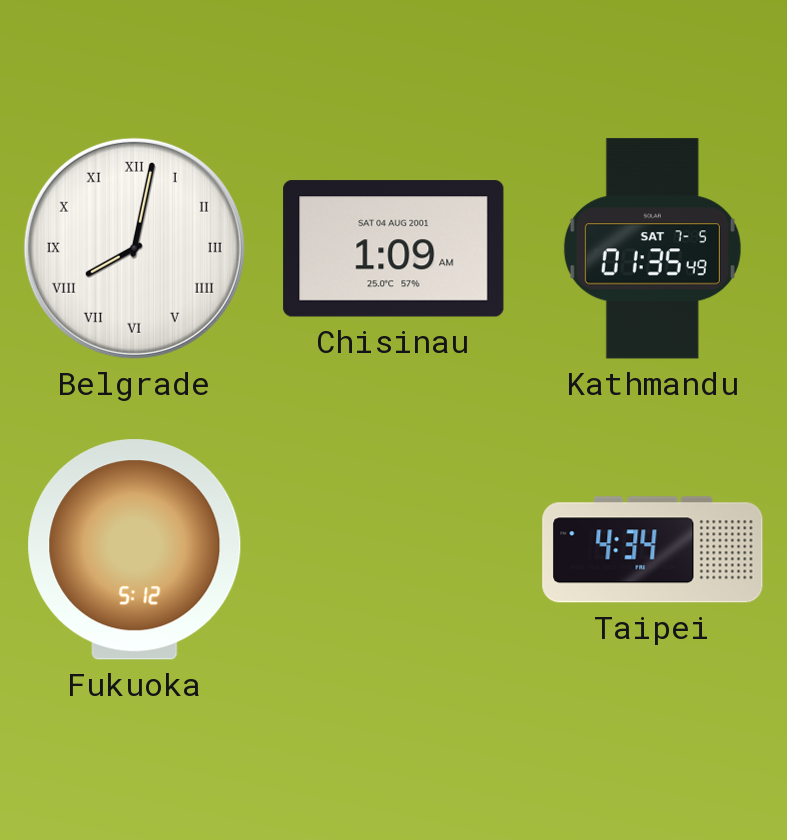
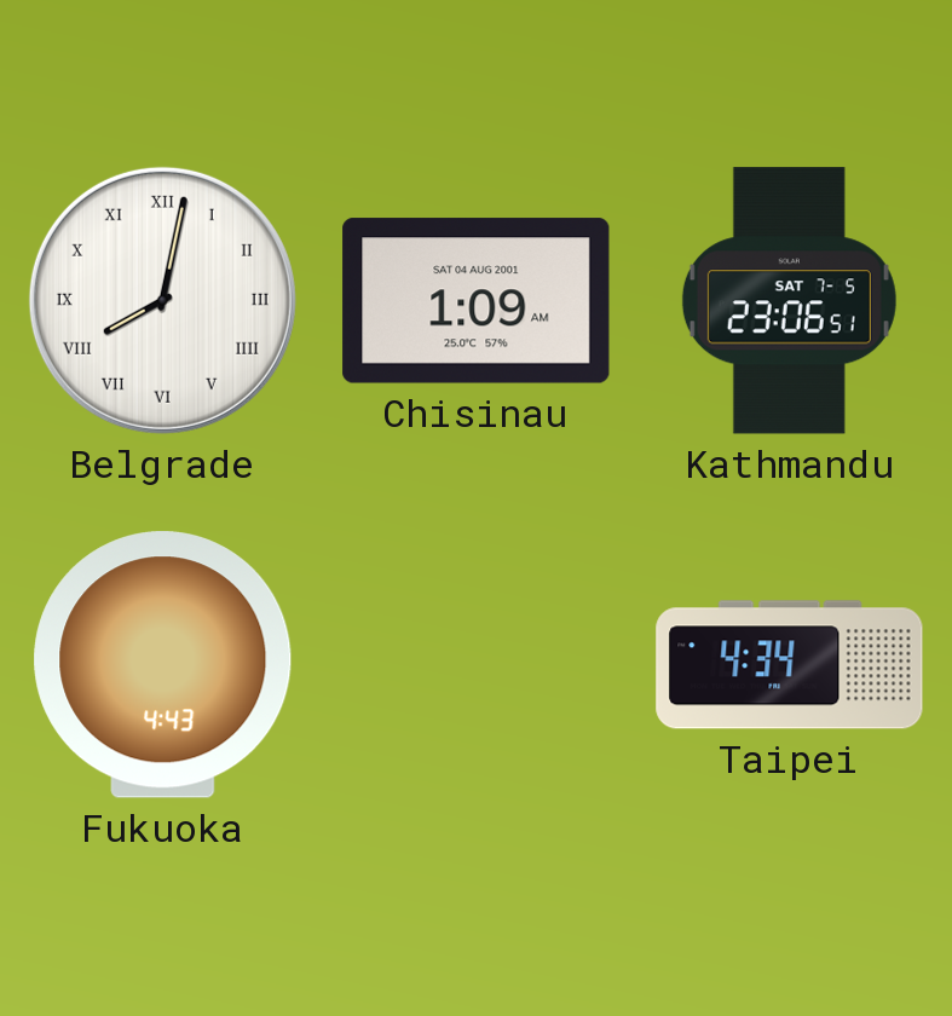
Kathmandu: 01:35 -> 23:06
Fukuoka: 5:12 -> 4:43
